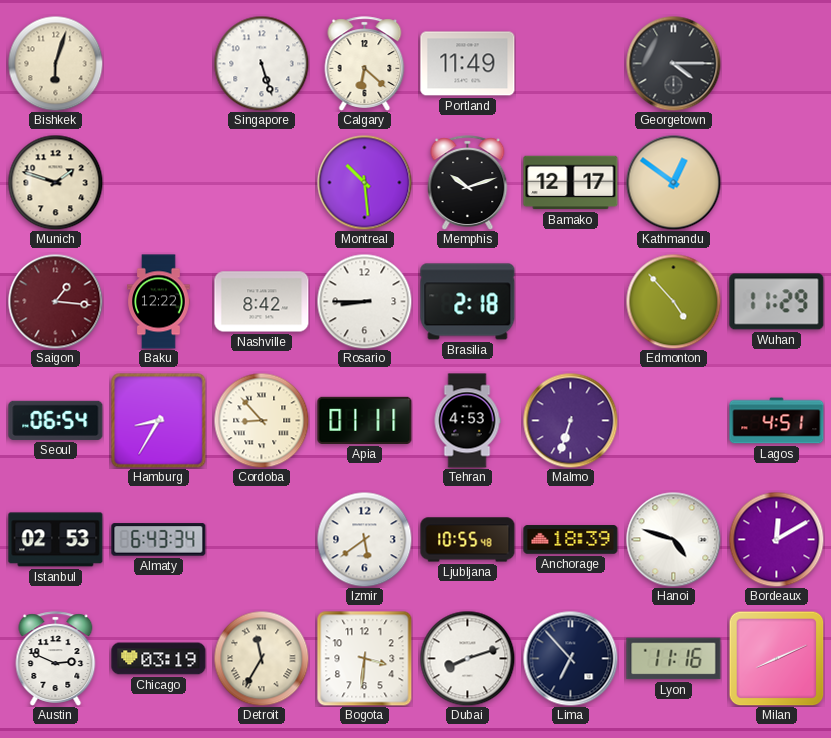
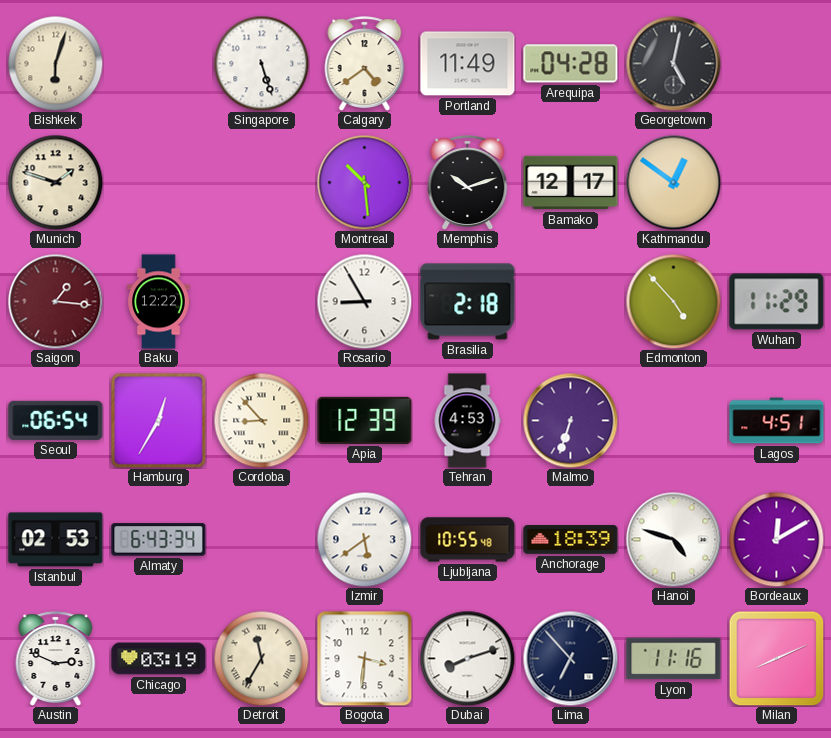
Calgary: 6:22 -> 4:39
Arequipa: none -> 04:28
Georgetown: 4:15 -> 5:02
Nashville: 8:42 -> none
Rosario: 8:45 -> 8:55
Hamburg: 8:35 -> 12:35
Apia: 01:11 -> 12:39
